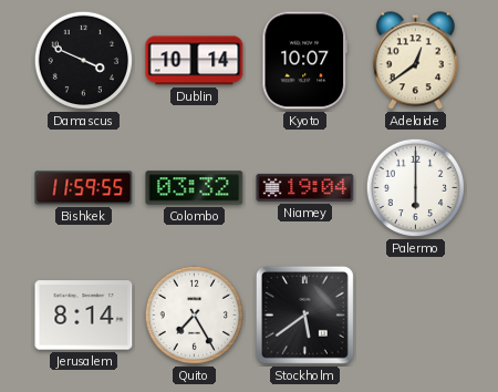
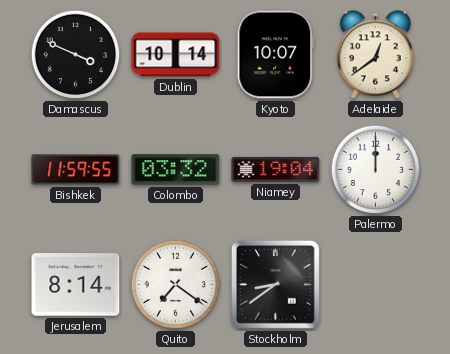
Palermo: 6:00 -> 12:00
Quito: 7:25 -> 7:21
Stockholm: 5:39 -> 8:39
